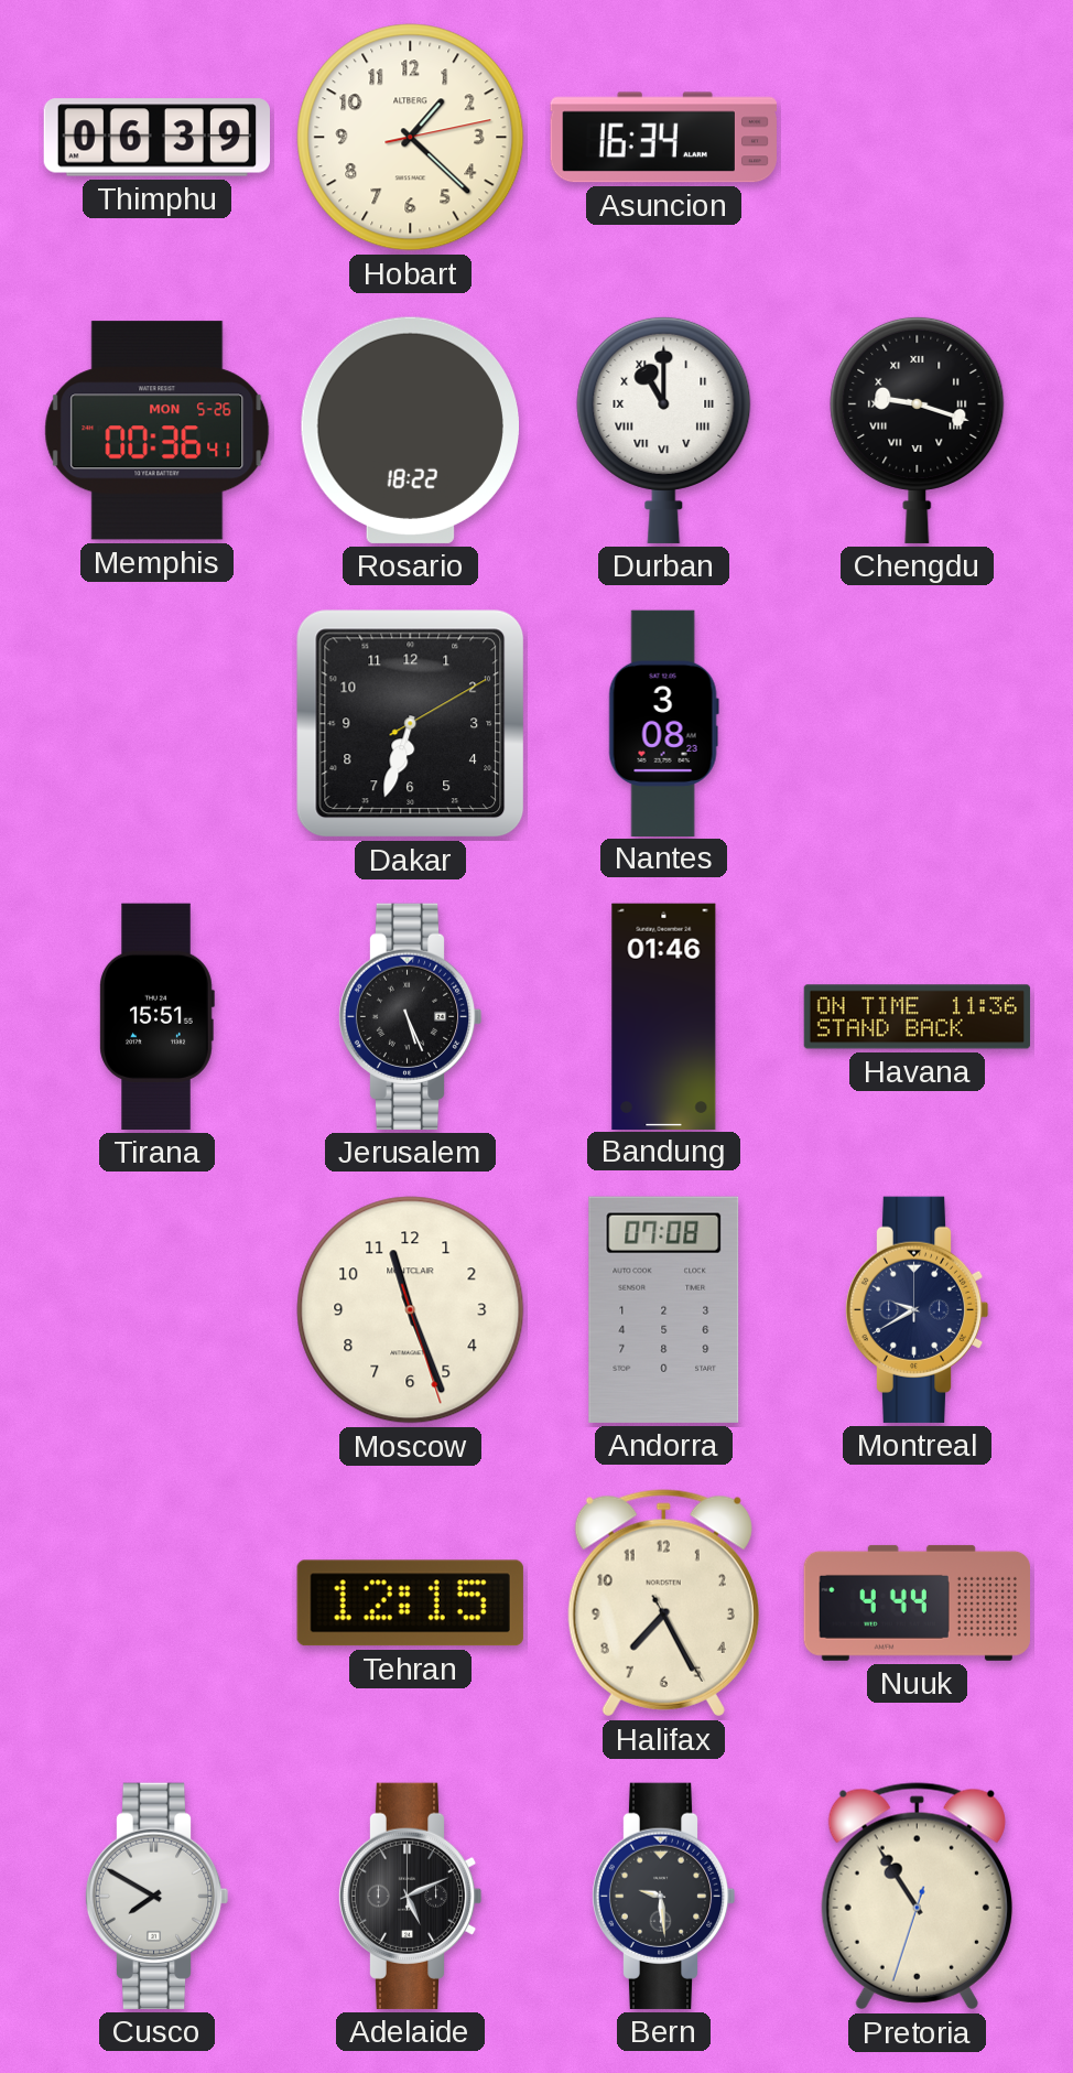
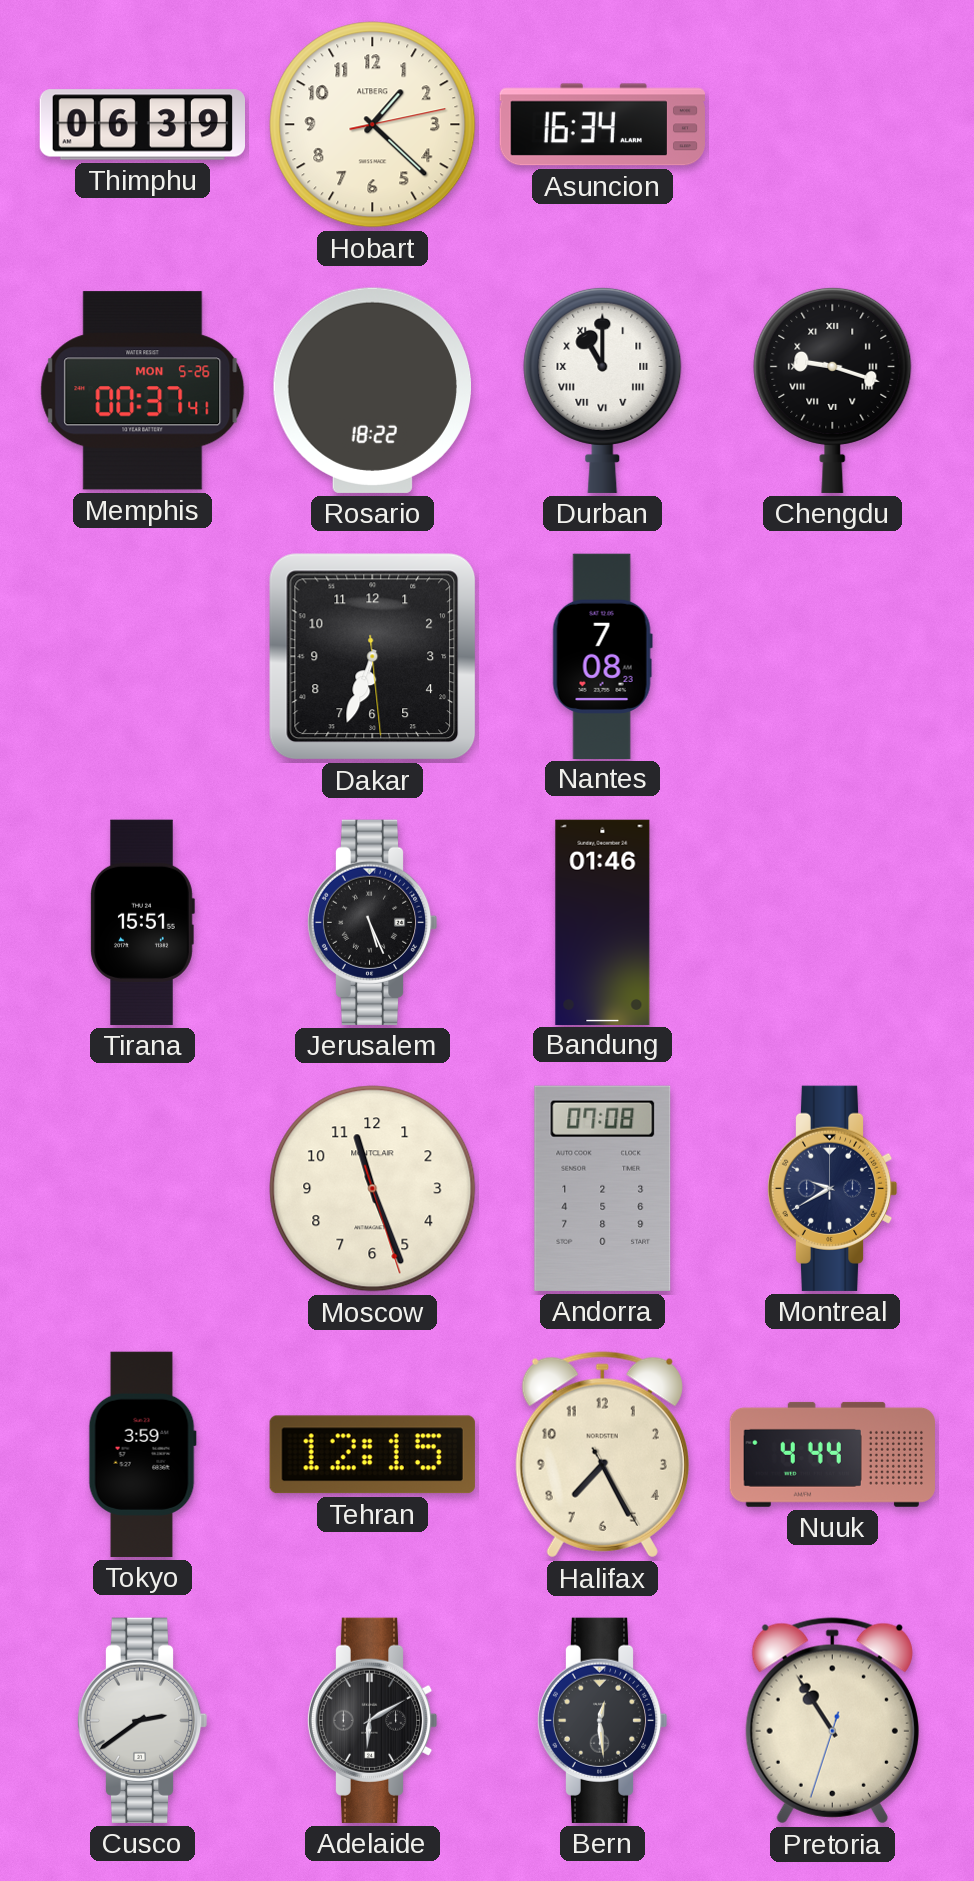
Memphis: 00:36 -> 00:37
Dakar: 6:33:10 -> 6:33:29
Nantes: 3:08 -> 7:08
Havana: 11:36 -> none
Tokyo: none -> 3:59
Cusco: 7:50 -> 2:39
Adelaide: 5:11 -> 6:10
Bern: 9:29 -> 12:29
